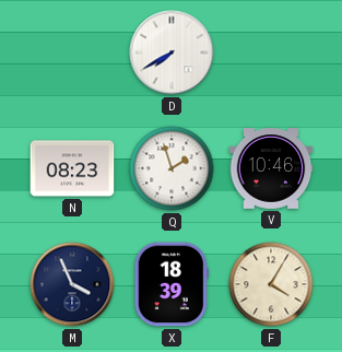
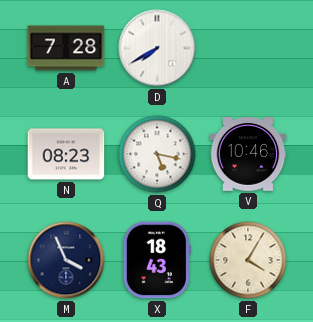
A: none -> 7:28
Q: 1:57 -> 5:17
X: 18:39 -> 18:43
